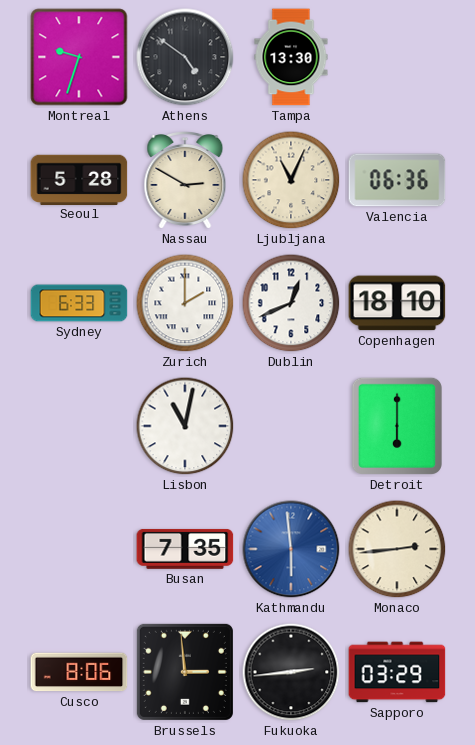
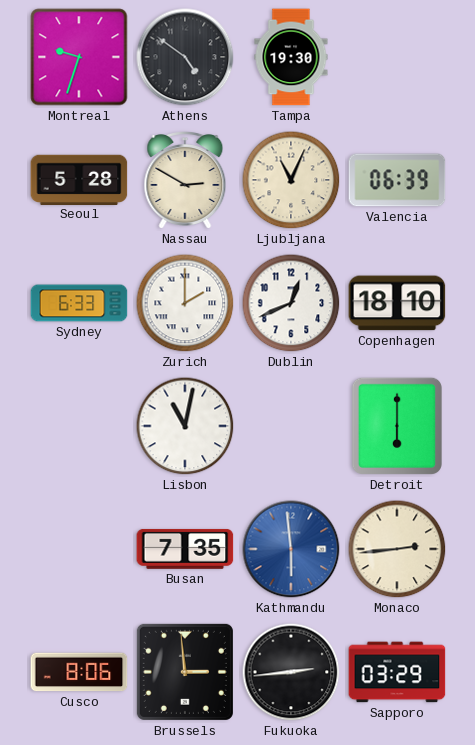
Tampa: 13:30 -> 19:30
Valencia: 06:36 -> 06:39
